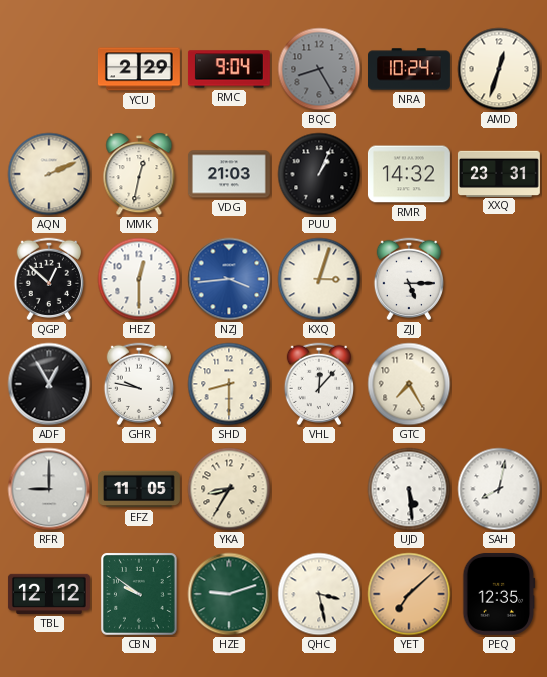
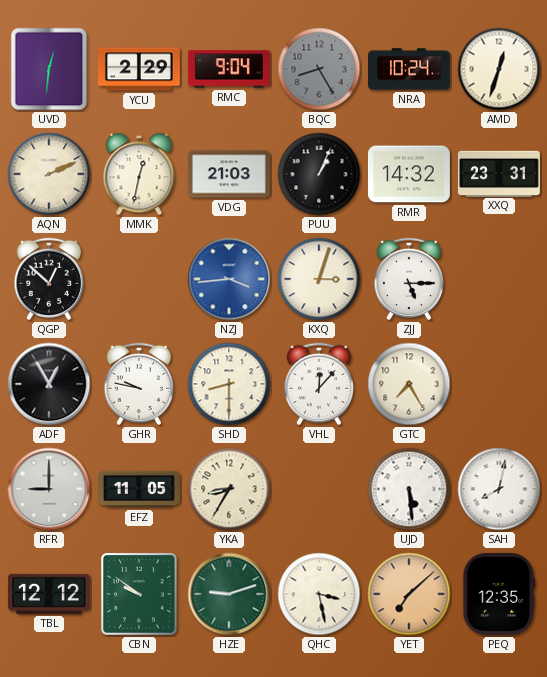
UVD: none -> 12:31
HEZ: 12:30 -> none
